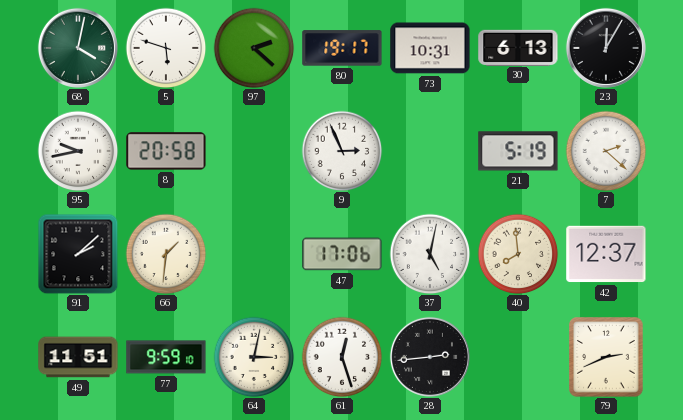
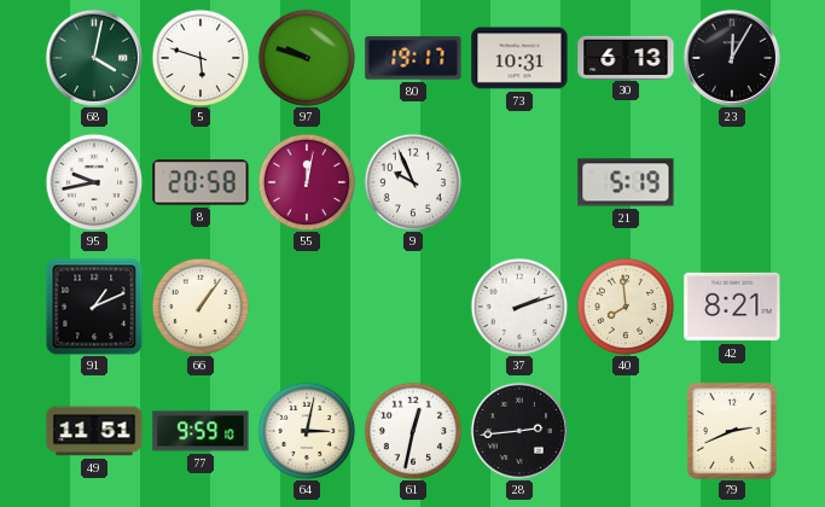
97: 2:22 -> 9:48
55: none -> 12:02
9: 2:56 -> 9:56
7: 2:22 -> none
91: 2:08 -> 1:11
66: 1:31 -> 1:06
47: 17:06 -> none
37: 5:02 -> 2:12
42: 12:37 -> 8:21
61: 12:27 -> 12:32
